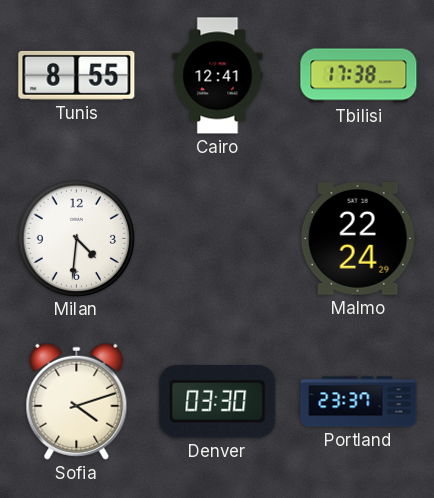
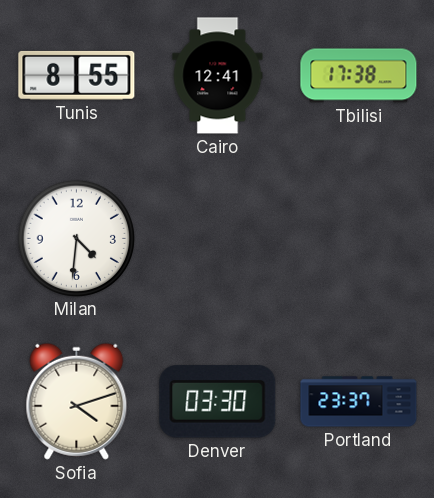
Malmo: 22:24 -> none
